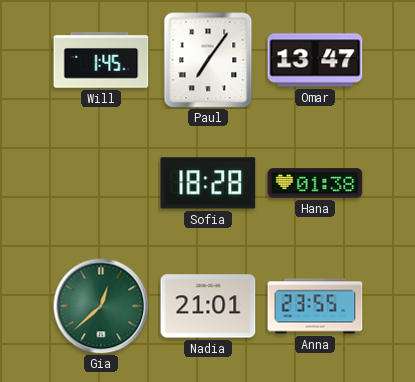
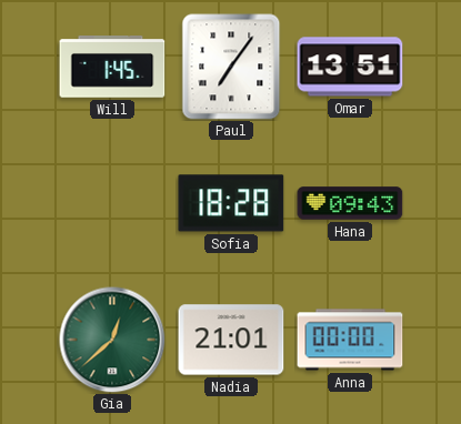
Omar: 13:47 -> 13:51
Hana: 01:38 -> 09:43
Anna: 23:55 -> 00:00
